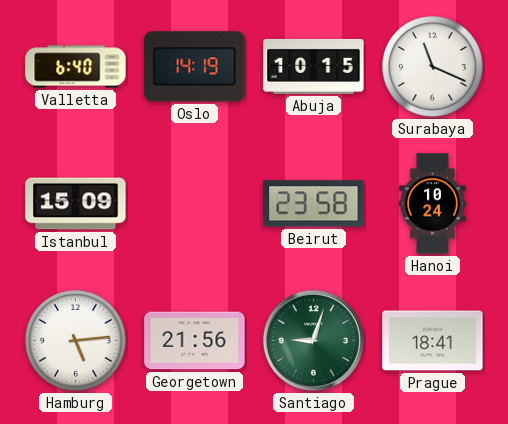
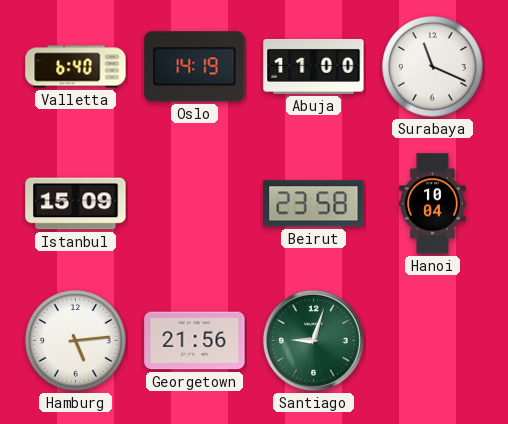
Abuja: 10:15 -> 11:00
Hanoi: 10:24 -> 10:04
Prague: 18:41 -> none
